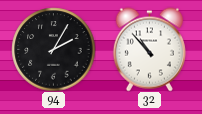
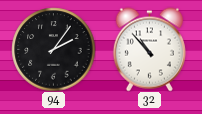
94: 2:05 -> 2:06
